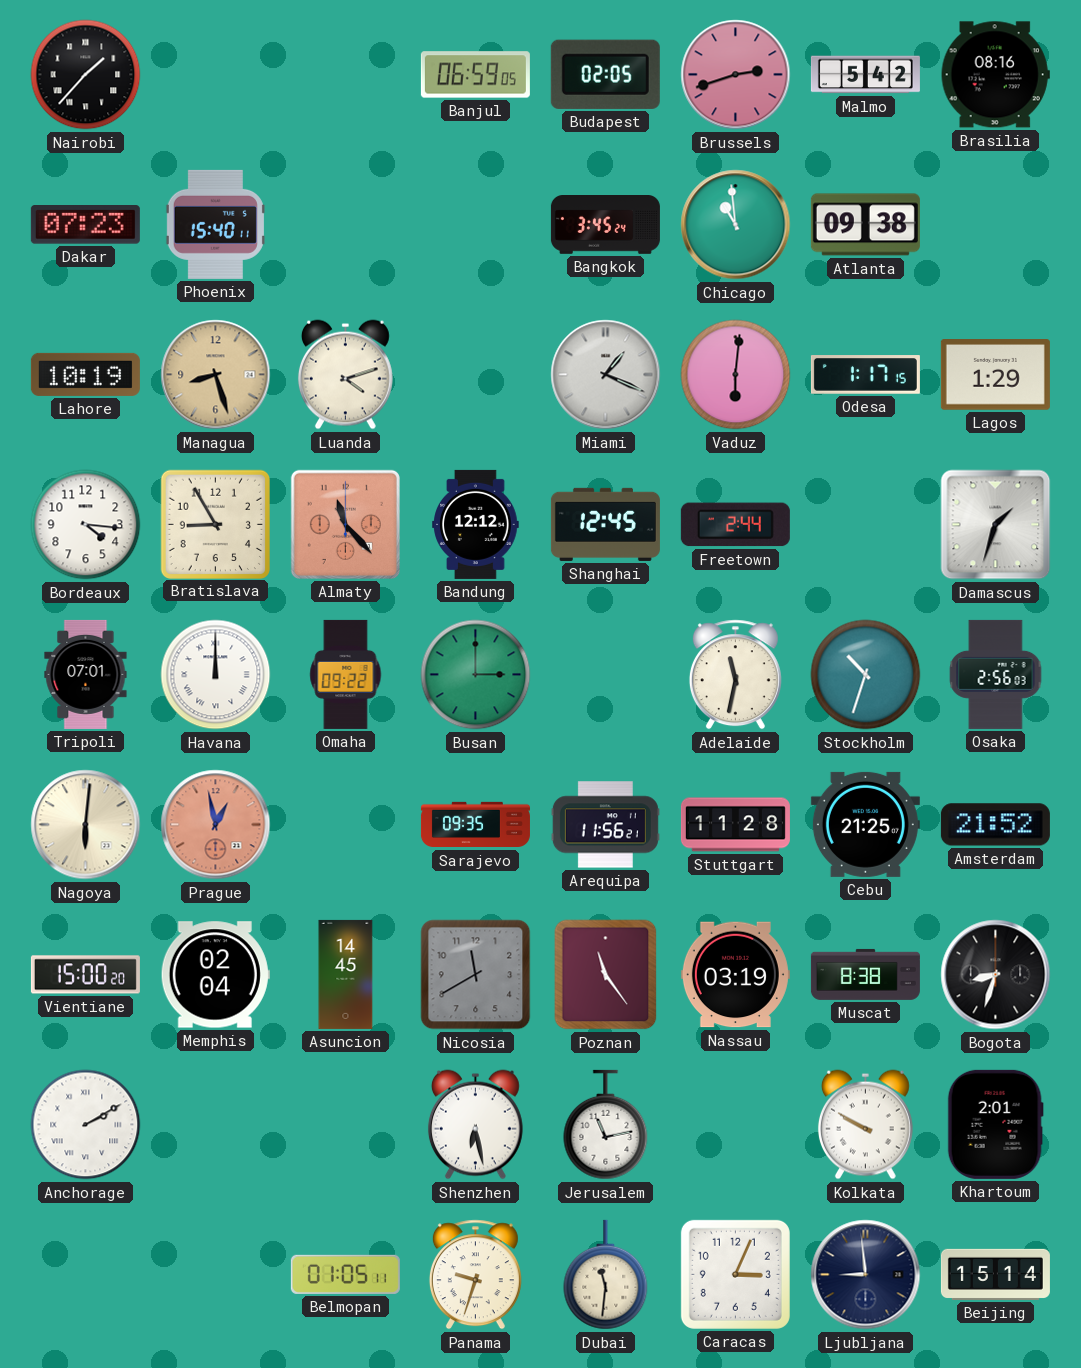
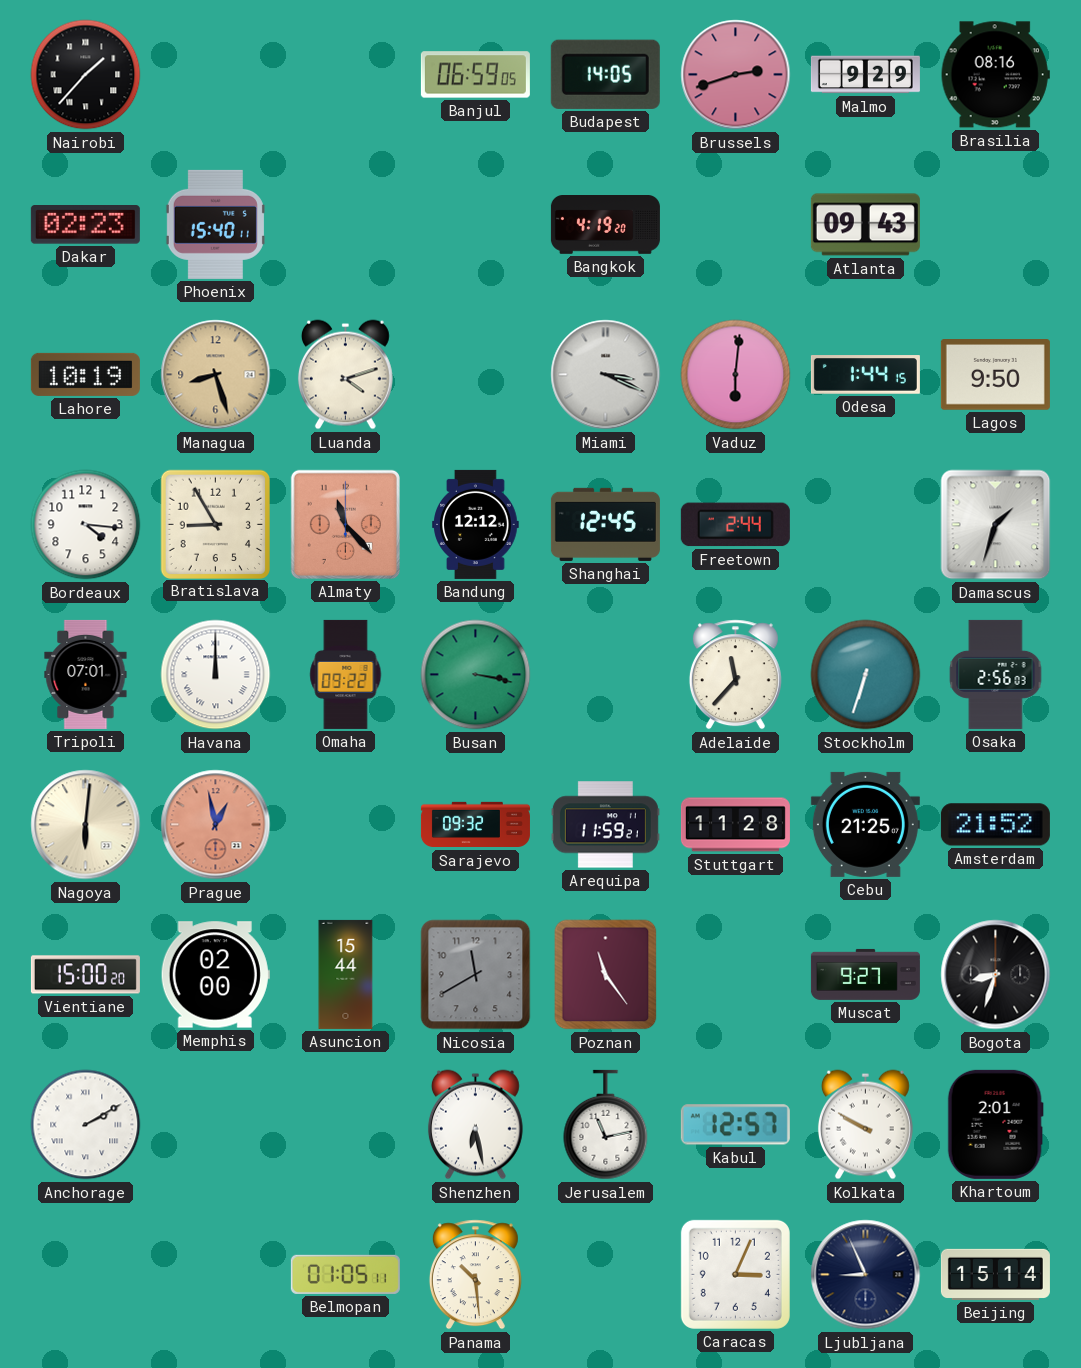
Budapest: 02:05 -> 14:05
Malmo: 5:42 -> 9:29
Dakar: 07:23 -> 02:23
Bangkok: 3:45 -> 4:19
Chicago: 10:59 -> none
Atlanta: 09:38 -> 09:43
Miami: 1:19 -> 3:19
Odesa: 1:17 -> 1:44
Lagos: 1:29 -> 9:50
Busan: 3:00 -> 3:17
Adelaide: 11:32 -> 11:37
Stockholm: 10:33 -> 6:33
Sarajevo: 09:35 -> 09:32
Arequipa: 11:56 -> 11:59
Memphis: 02:04 -> 02:00
Asuncion: 14:45 -> 15:44
Nassau: 03:19 -> none
Muscat: 8:38 -> 9:27
Kabul: none -> 12:57
Panama: 9:33 -> 10:29
Dubai: 11:31 -> none
Ljubljana: 8:59 -> 8:56
